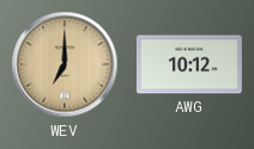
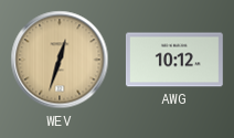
WEV: 7:00 -> 12:33
